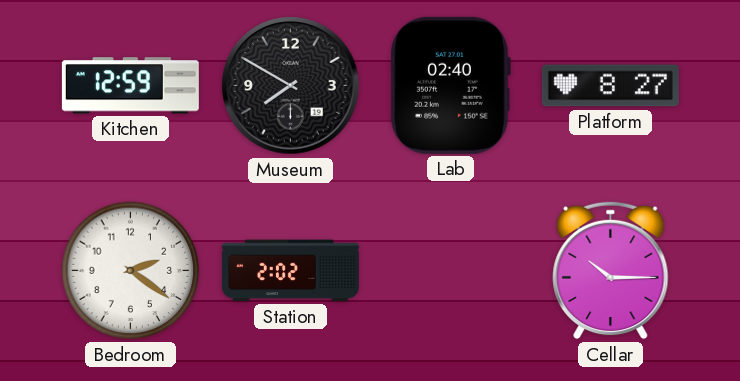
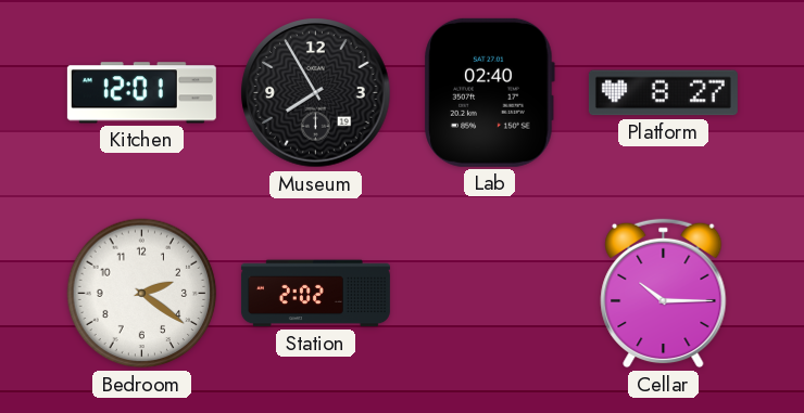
Kitchen: 12:59 -> 12:01
Museum: 7:50 -> 7:55
